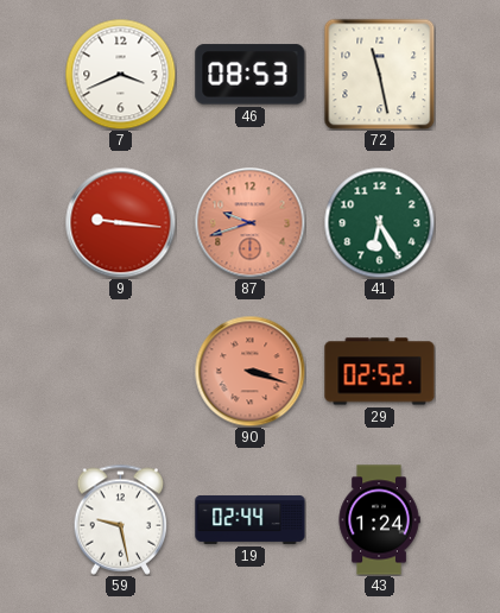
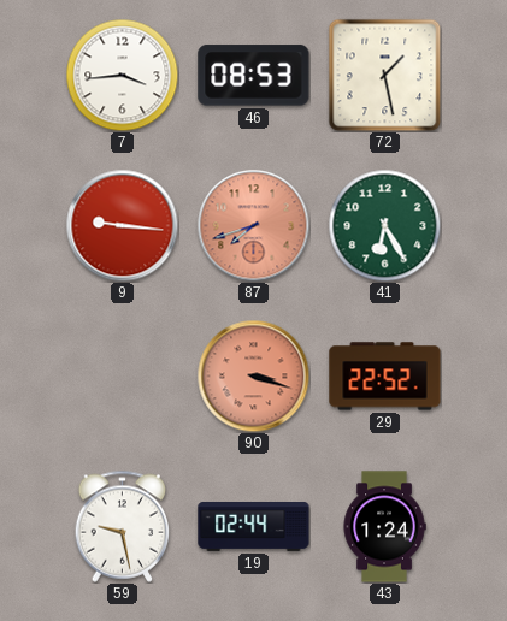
7: 3:41 -> 3:44
72: 11:28 -> 1:28
87: 9:42 -> 7:42
29: 02:52 -> 22:52
